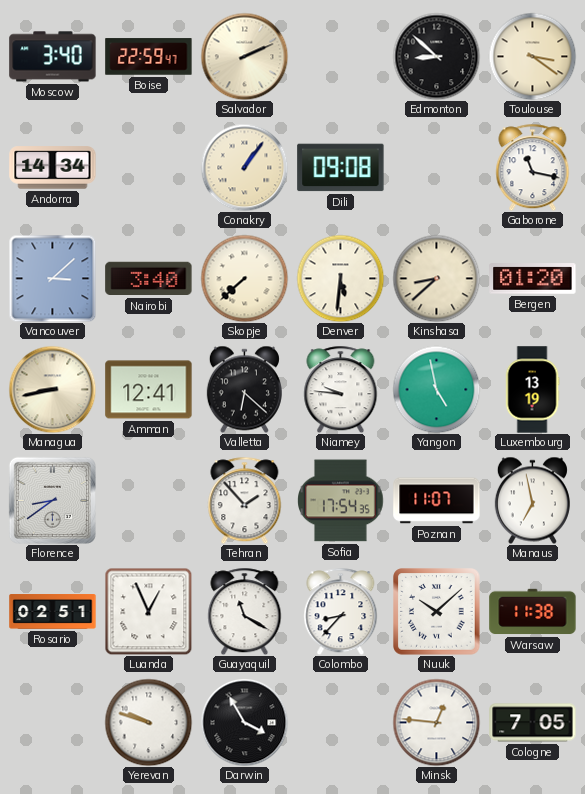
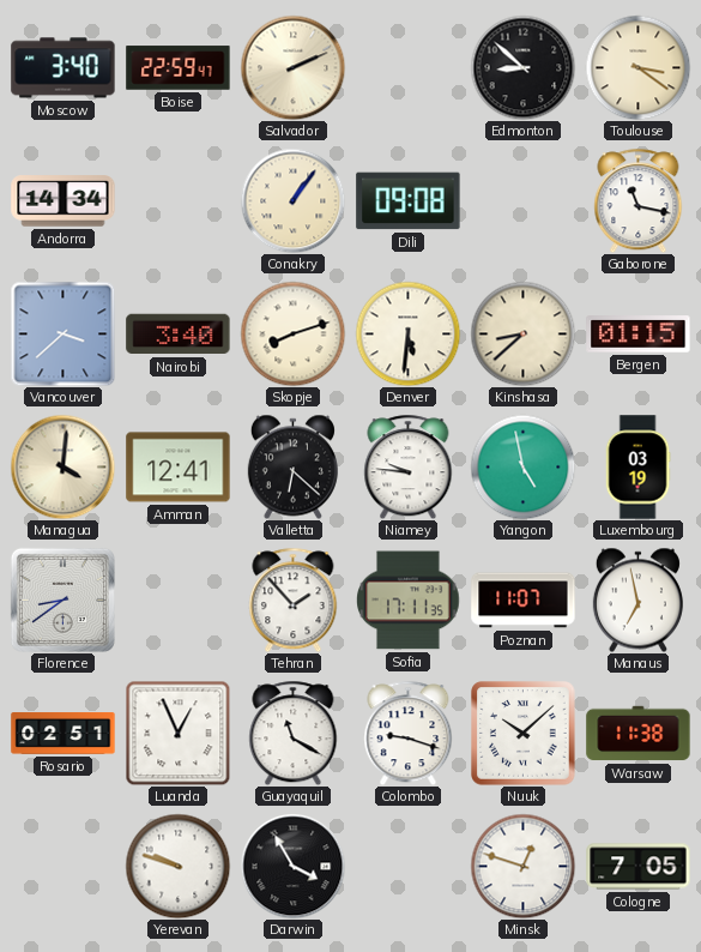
Vancouver: 3:08 -> 3:38
Skopje: 7:38 -> 8:12
Bergen: 01:20 -> 01:15
Managua: 8:43 -> 4:01
Luxembourg: 13:19 -> 03:19
Sofia: 17:54 -> 17:11
Colombo: 8:37 -> 9:18
Minsk: 12:46 -> 12:48
